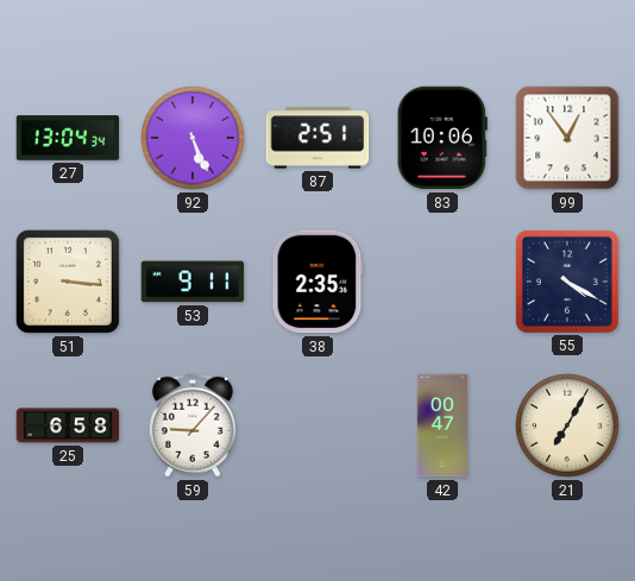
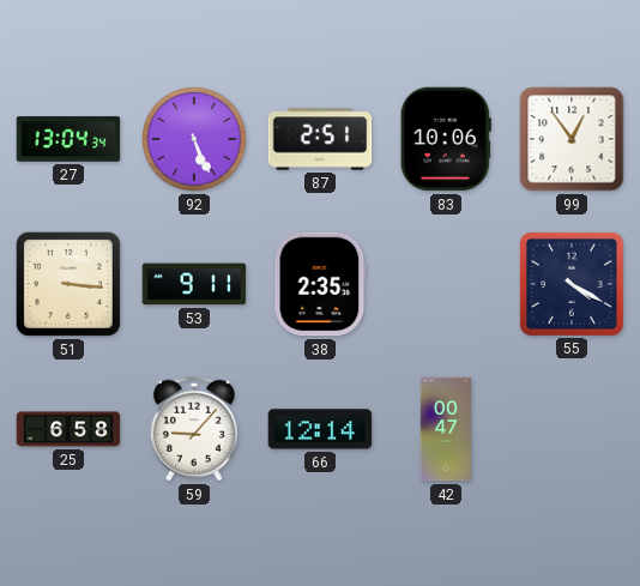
66: none -> 12:14
21: 7:05 -> none
